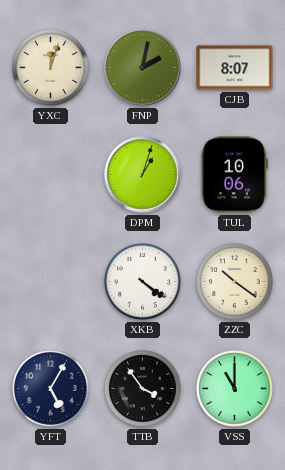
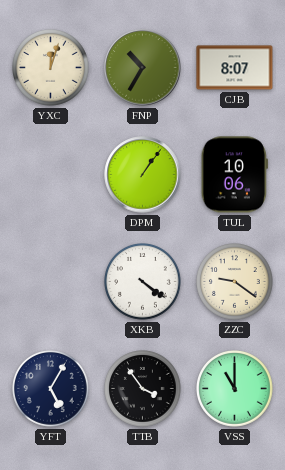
FNP: 2:02 -> 10:35
DPM: 1:03 -> 1:06
ZZC: 10:21 -> 9:21
